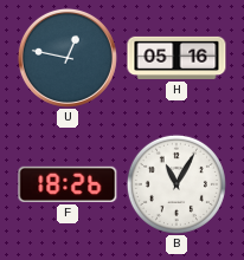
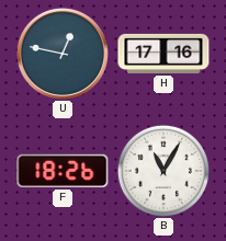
H: 05:16 -> 17:16
